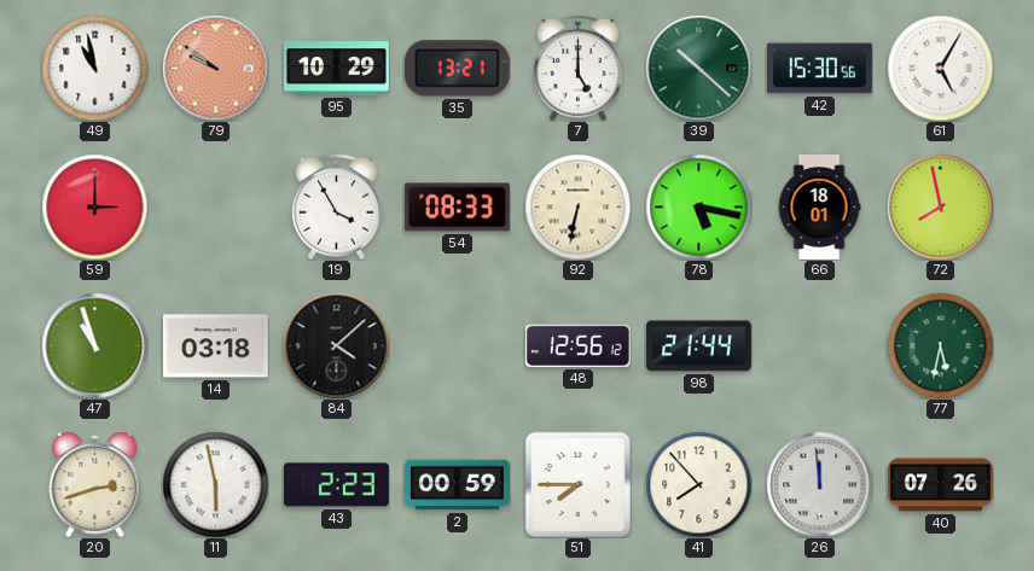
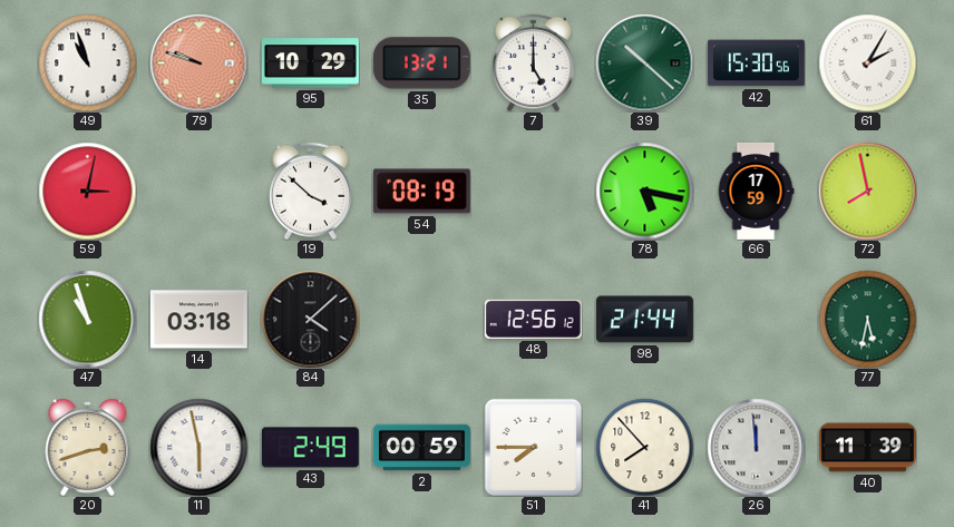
49: 10:58 -> 10:57
79: 9:51 -> 9:48
61: 5:05 -> 2:05
59: 3:00 -> 3:02
19: 3:55 -> 3:52
54: 08:33 -> 08:19
92: 6:32 -> none
66: 18:01 -> 17:59
43: 2:23 -> 2:49
40: 07:26 -> 11:39
